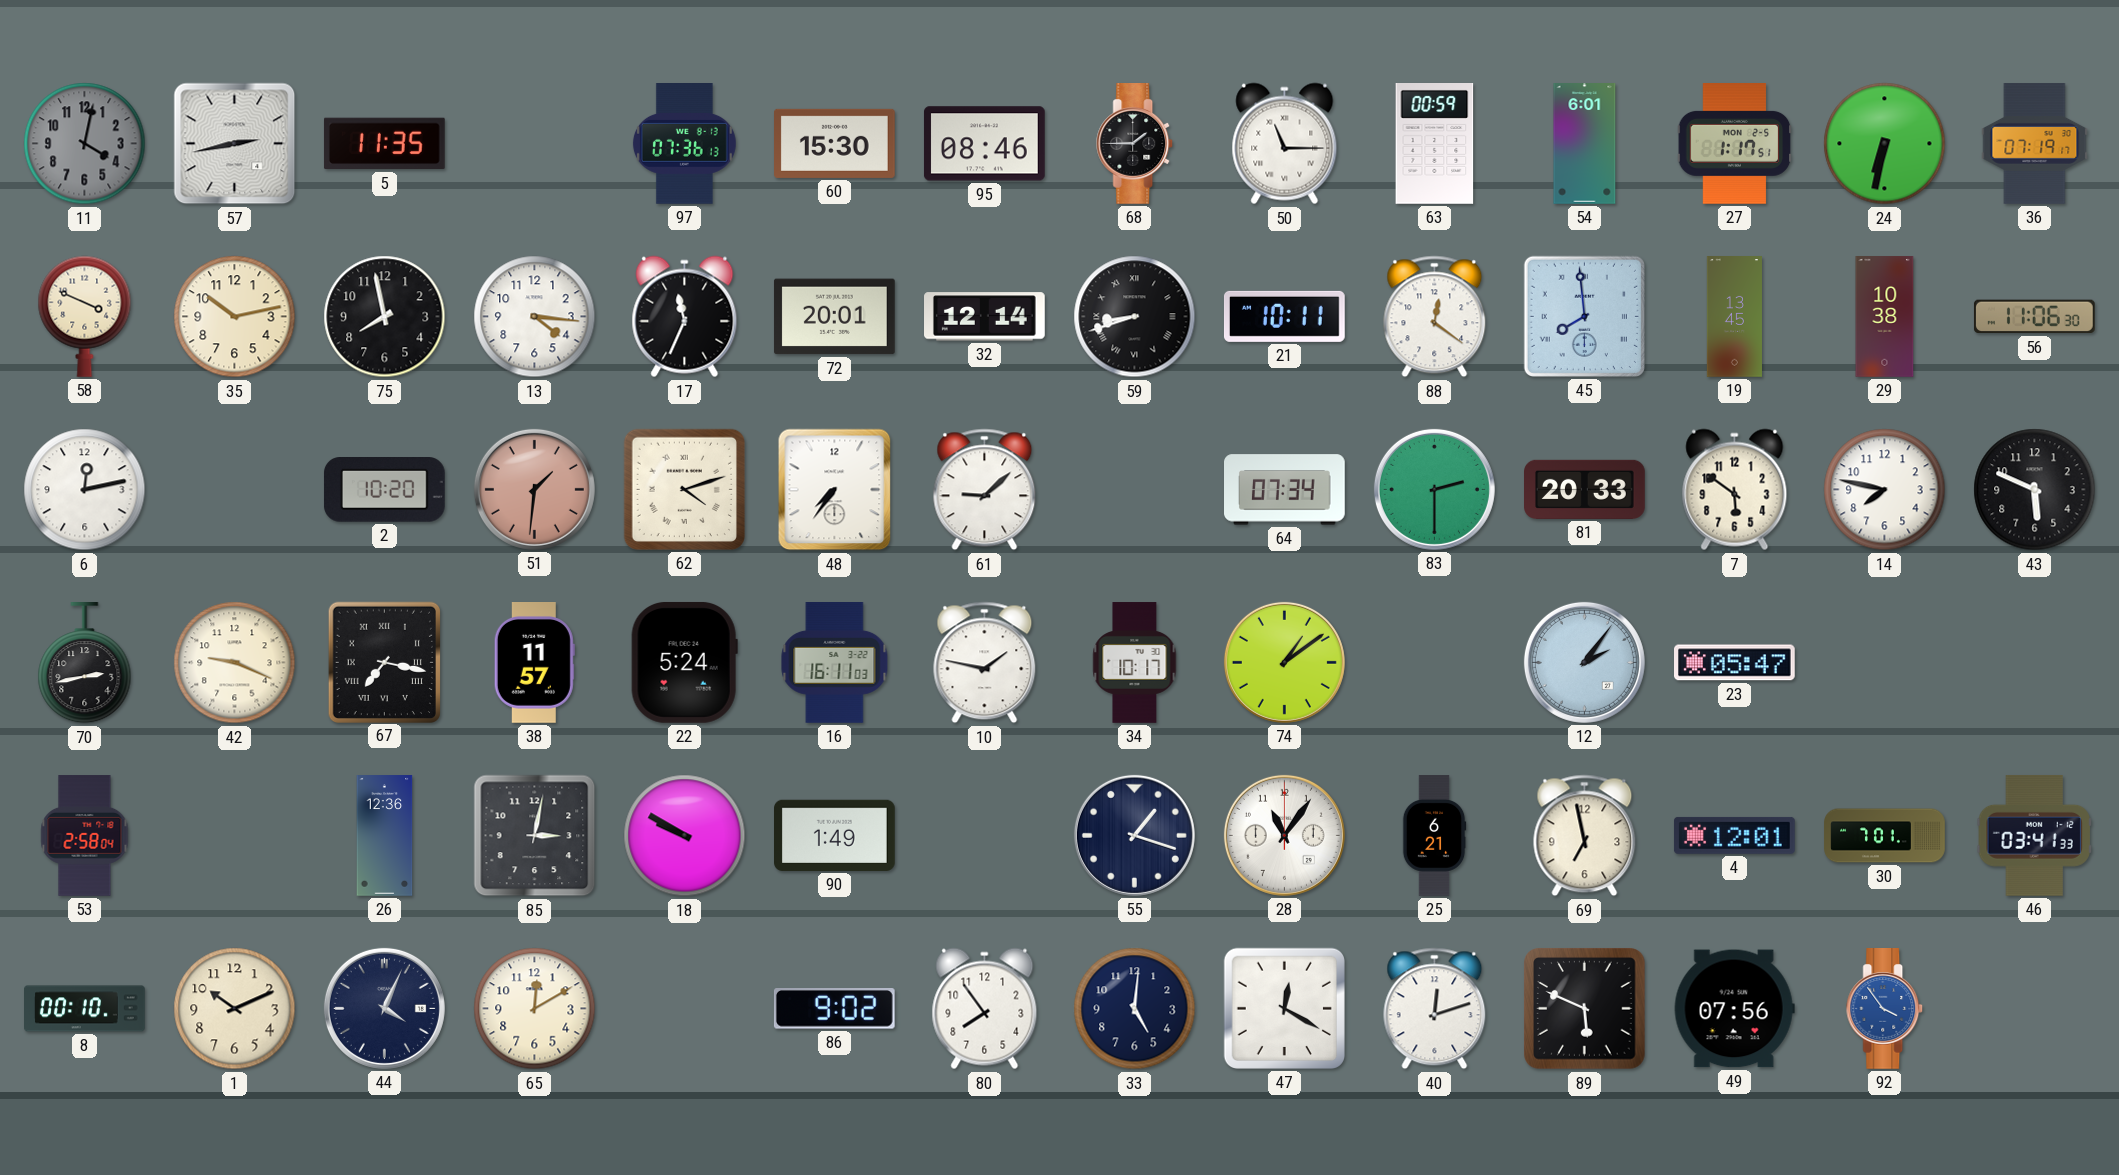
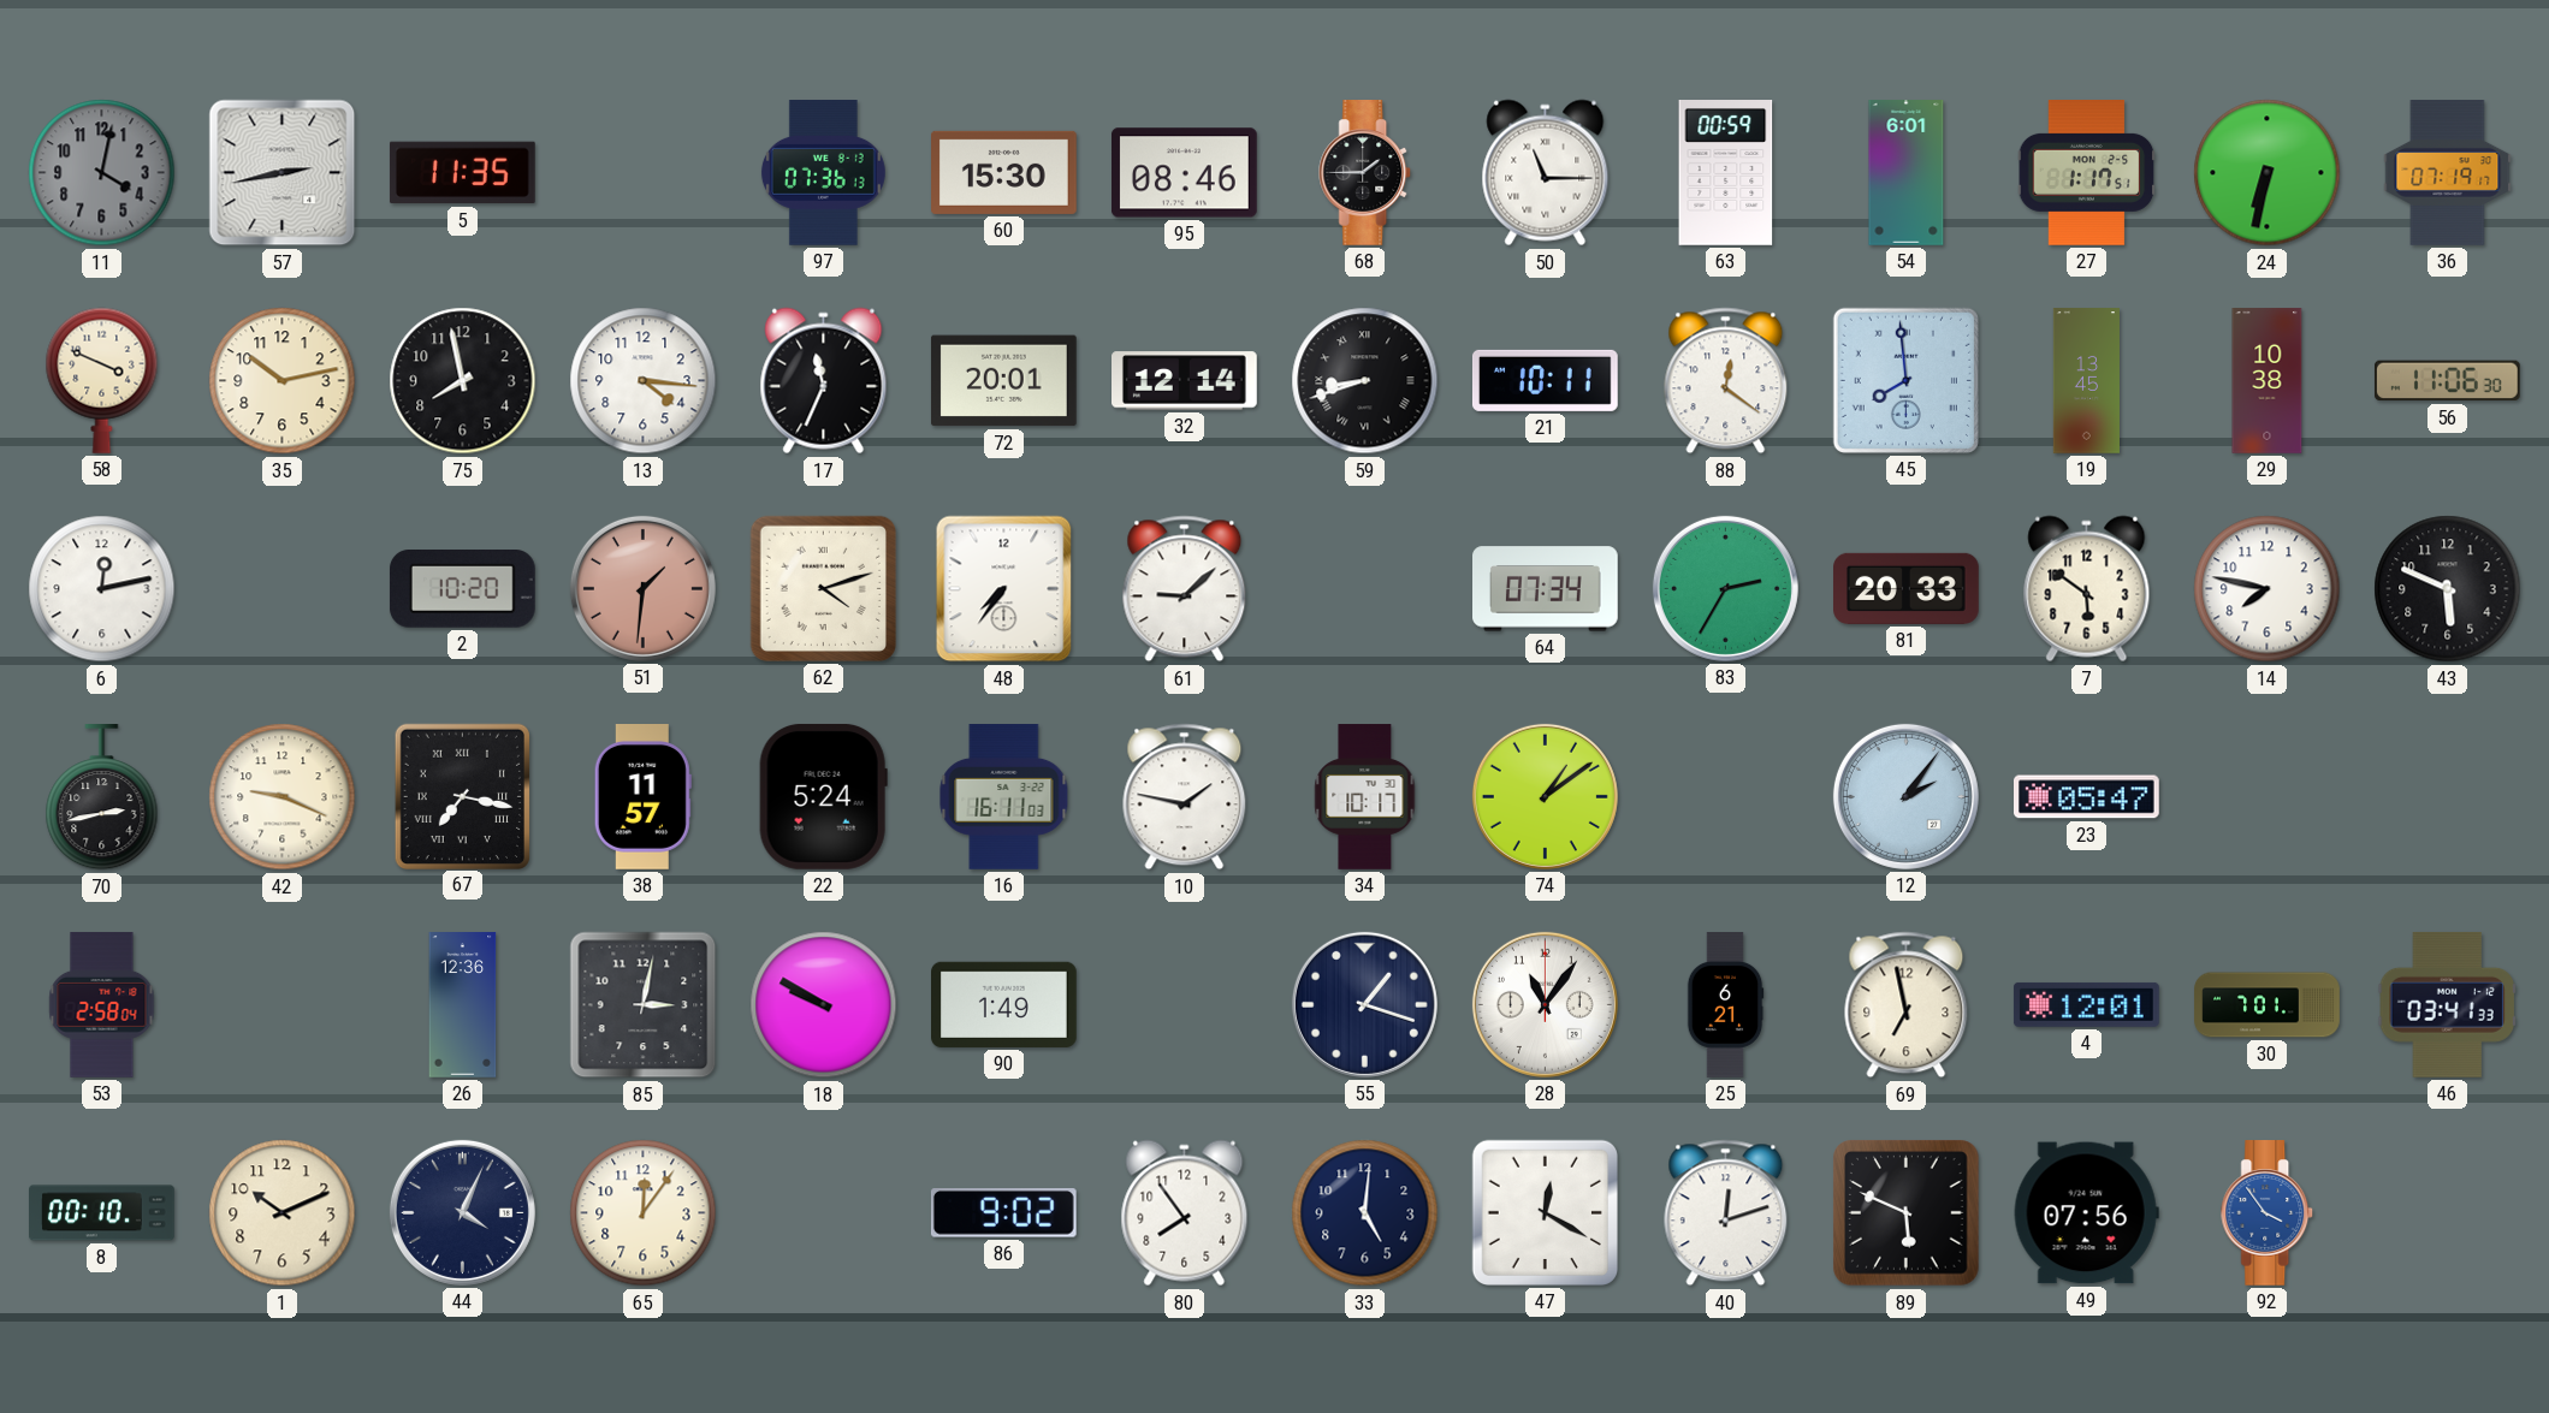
83: 2:30 -> 2:35
65: 12:10 -> 12:06
